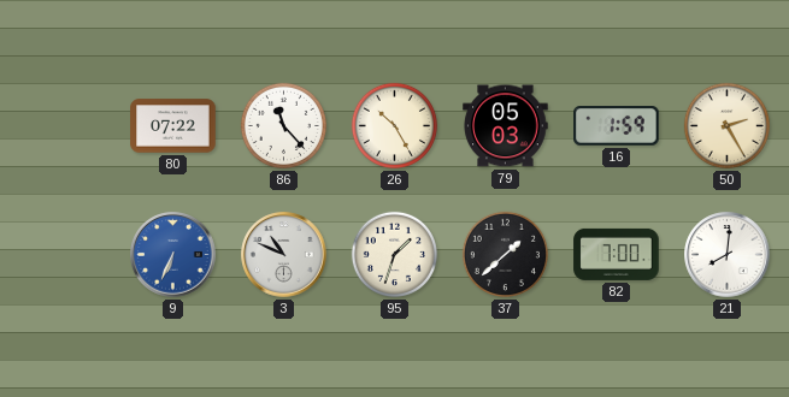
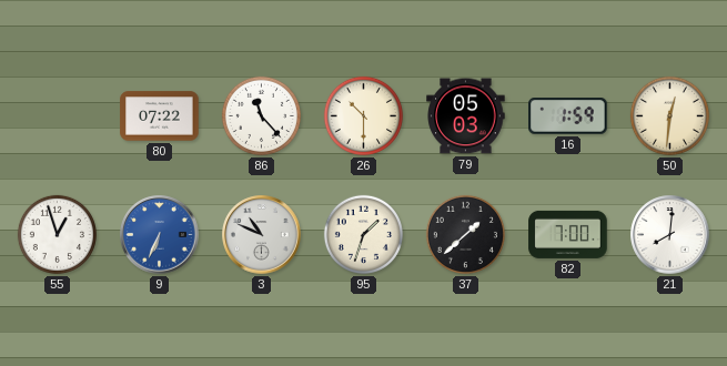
26: 10:25 -> 10:30
50: 2:25 -> 12:31
55: none -> 12:57
